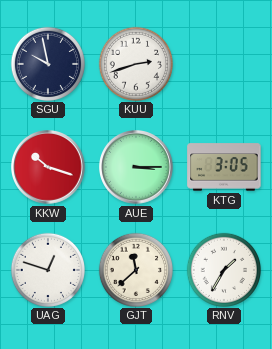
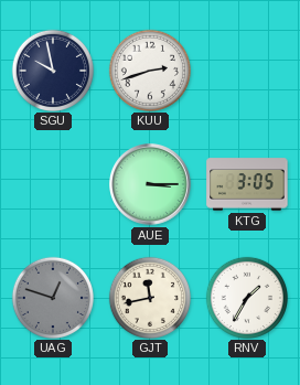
KKW: 10:18 -> none
UAG dial: white -> grey
GJT: 11:38 -> 11:43
